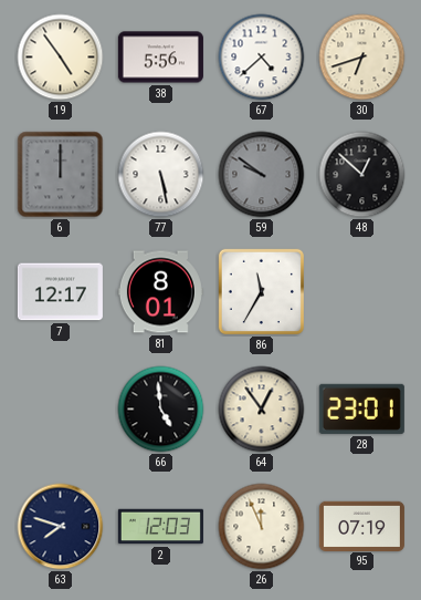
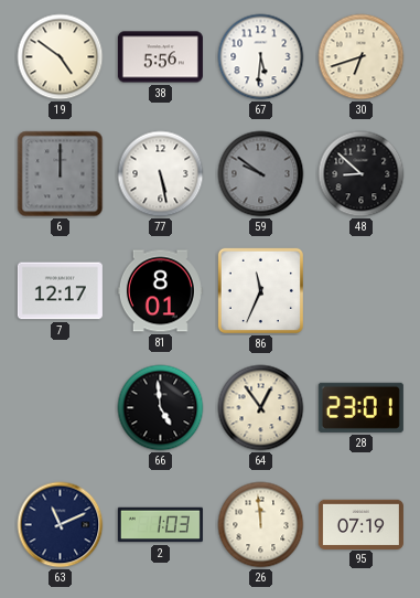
19: 4:54 -> 4:51
67: 4:38 -> 5:31
48: 12:52 -> 8:52
86: 11:35 -> 11:34
63: 7:48 -> 11:11
2: 12:03 -> 1:03
26: 11:56 -> 11:59
